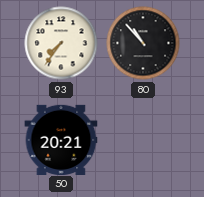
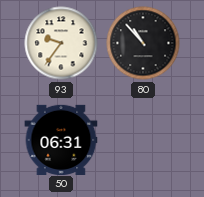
93: 7:36 -> 9:36
50: 20:21 -> 06:31
